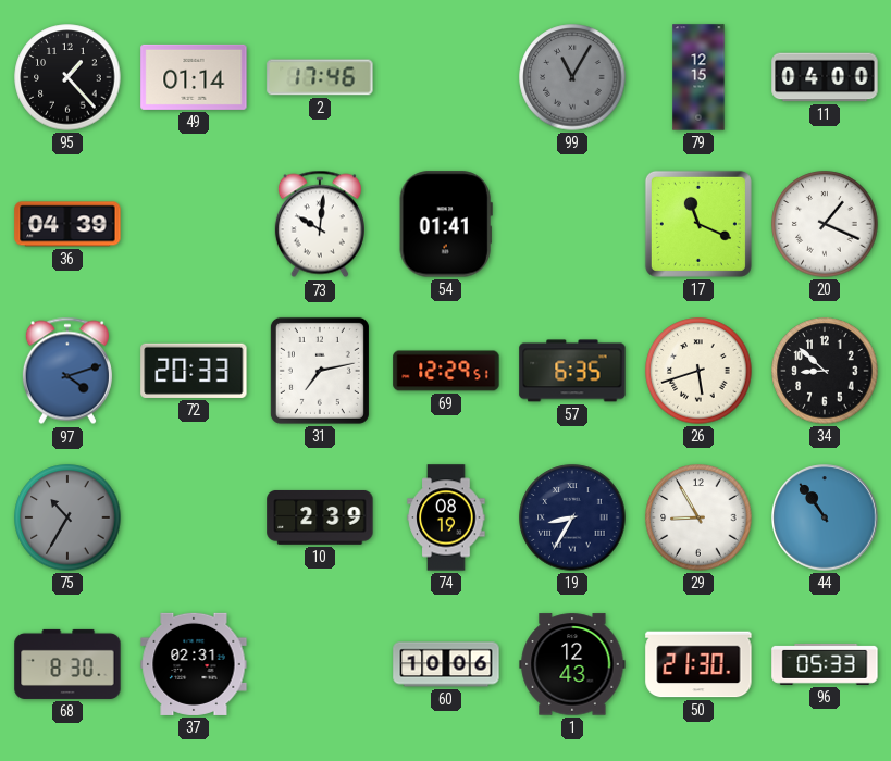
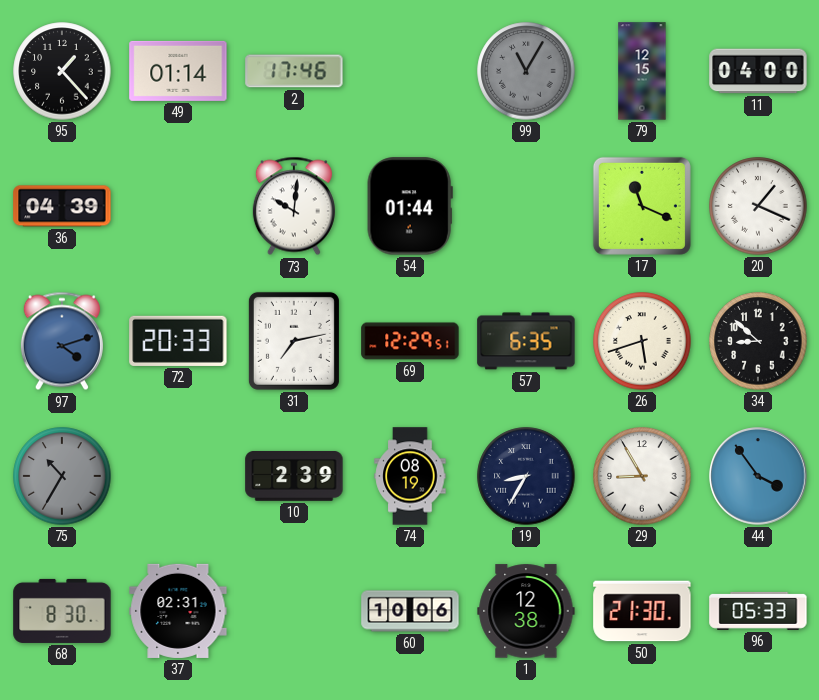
54: 01:41 -> 01:44
44: 10:54 -> 3:54
1: 12:43 -> 12:38
